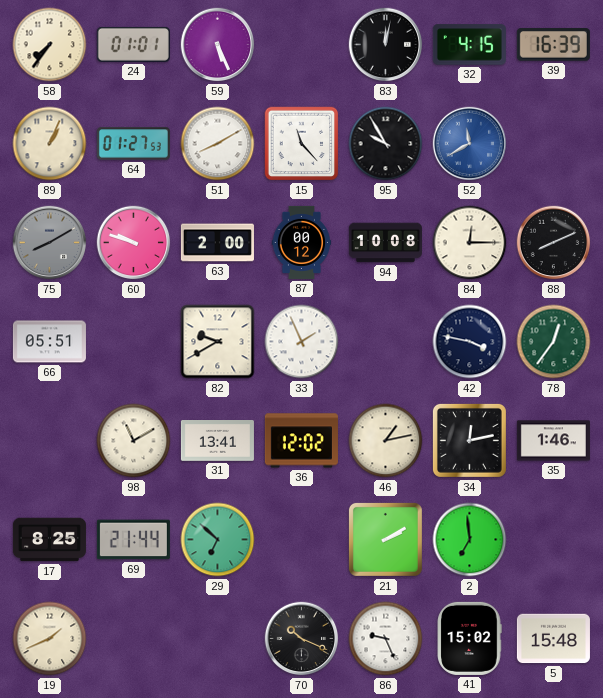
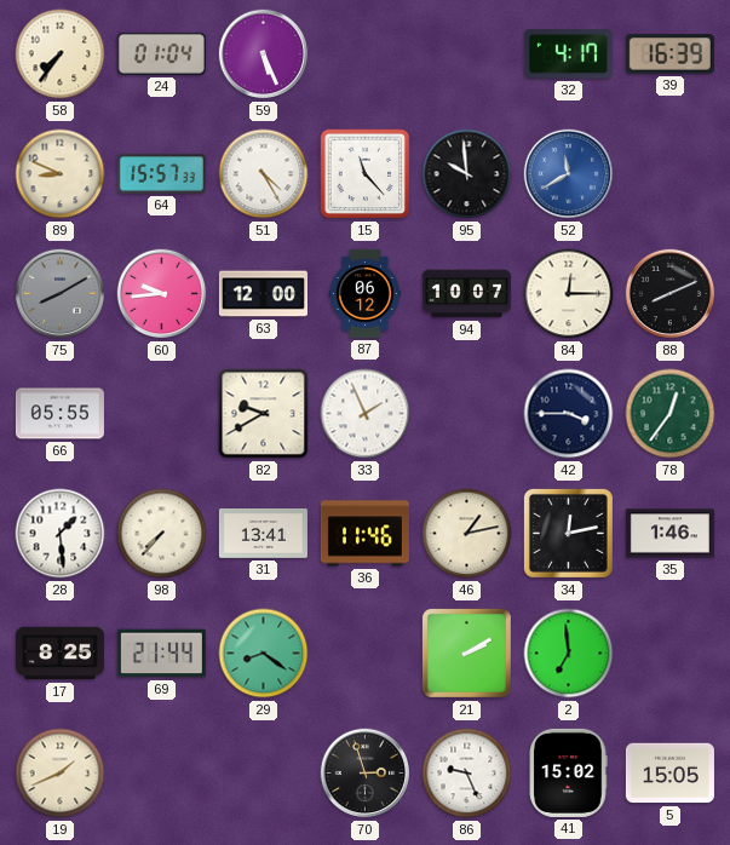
24: 01:01 -> 01:04
83: 12:02 -> none
32: 4:15 -> 4:17
89: 1:04 -> 8:49
64: 01:27 -> 15:57
51: 8:10 -> 4:25
95: 9:55 -> 9:59
60: 9:48 -> 9:44
63: 2:00 -> 12:00
87: 00:12 -> 06:12
94: 10:08 -> 10:07
66: 05:51 -> 05:55
42: 3:47 -> 3:45
28: none -> 1:29
98: 11:10 -> 7:37
36: 12:02 -> 11:46
29: 6:52 -> 8:21
70: 10:19 -> 2:57
5: 15:48 -> 15:05
